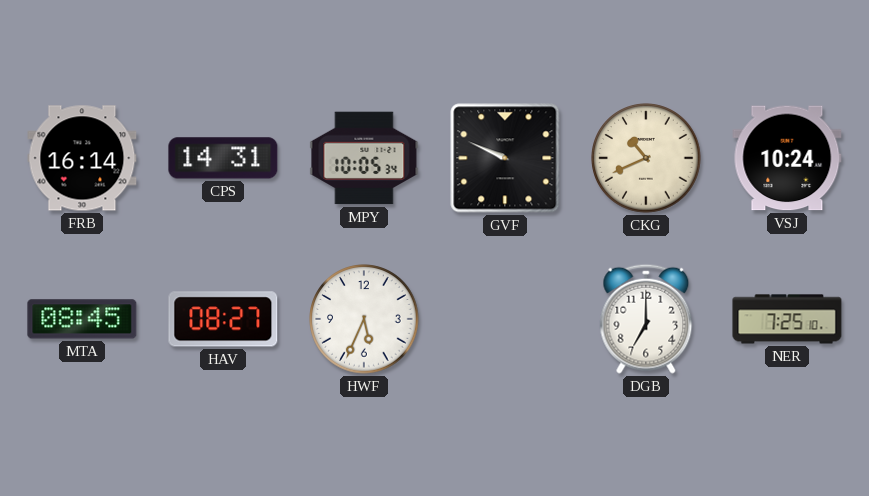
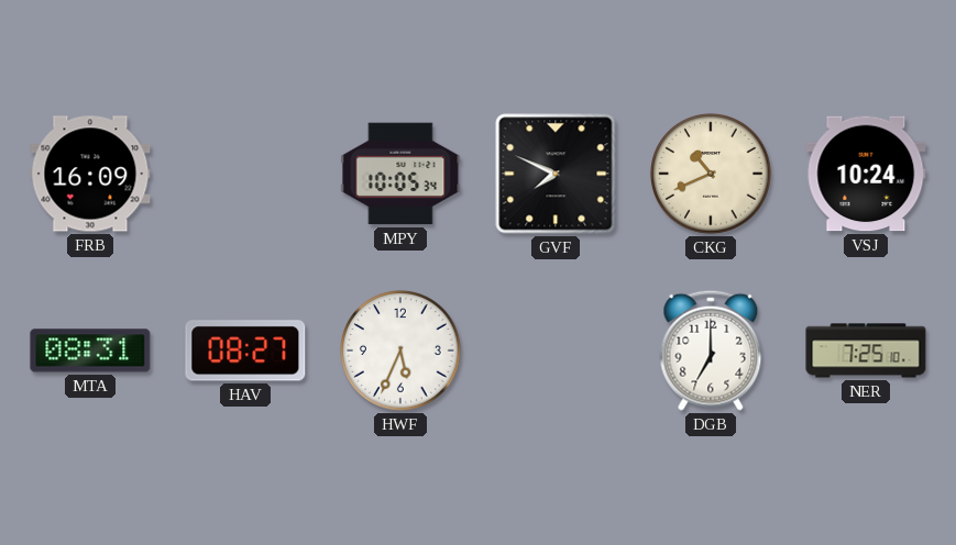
FRB: 16:14 -> 16:09
CPS: 14:31 -> none
GVF: 9:49 -> 7:49
MTA: 08:45 -> 08:31
